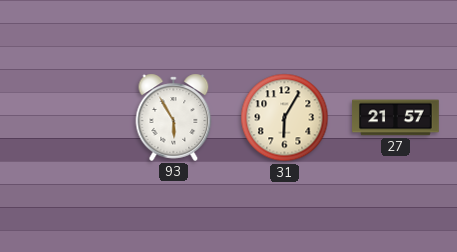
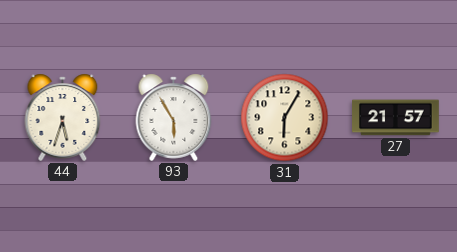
44: none -> 5:33
